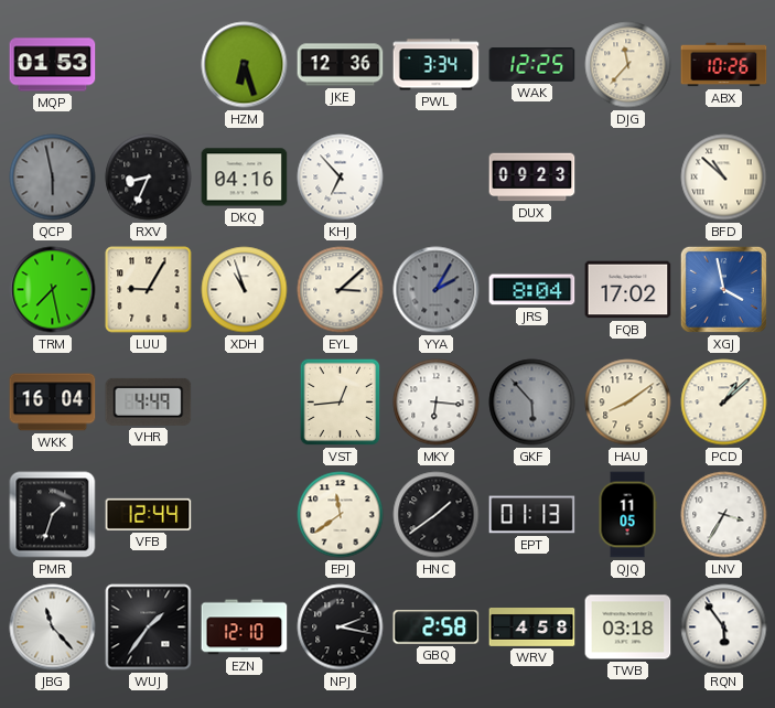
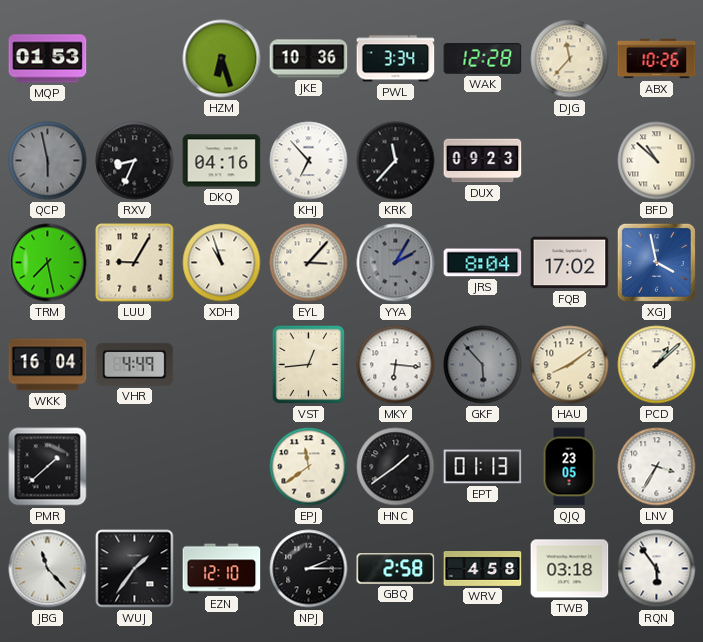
JKE: 12:36 -> 10:36
WAK: 12:25 -> 12:28
KRK: none -> 11:37
EYL: 3:08 -> 3:07
PMR: 1:33 -> 1:38
VFB: 12:44 -> none
QJQ: 11:05 -> 23:05
NPJ: 2:17 -> 2:15
